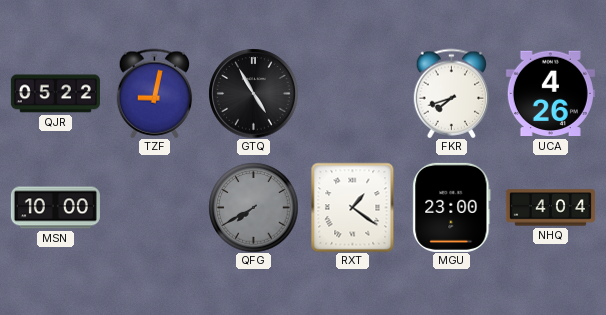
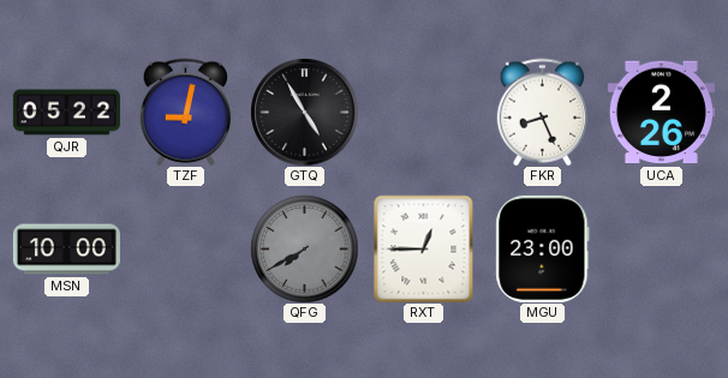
FKR: 7:42 -> 8:26
UCA: 4:26 -> 2:26
RXT: 1:21 -> 12:45
NHQ: 4:04 -> none
